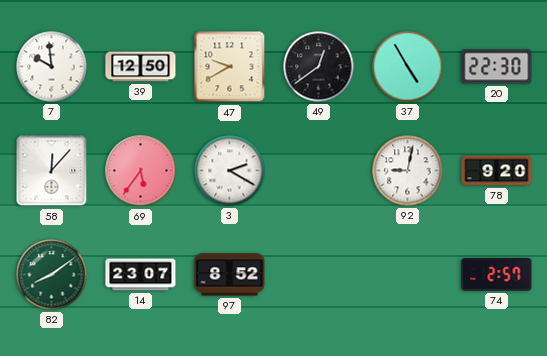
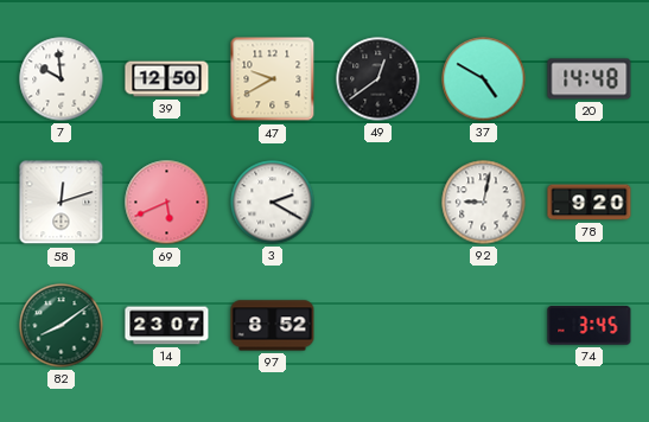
37: 4:55 -> 4:50
20: 22:30 -> 14:48
58: 12:07 -> 12:12
69: 5:36 -> 5:41
74: 2:57 -> 3:45
